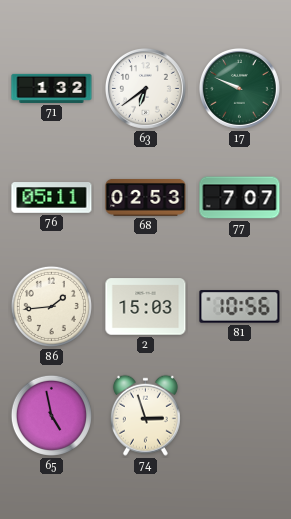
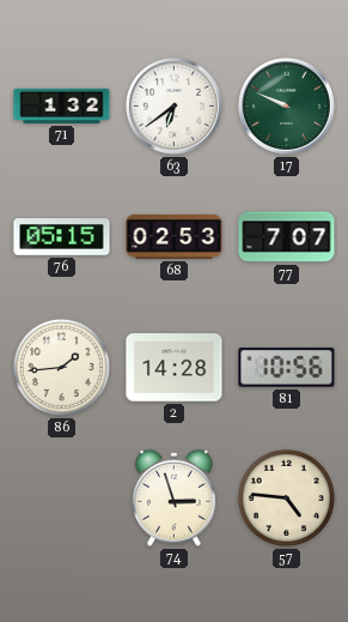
76: 05:11 -> 05:15
2: 15:03 -> 14:28
65: 4:58 -> none
57: none -> 4:46
